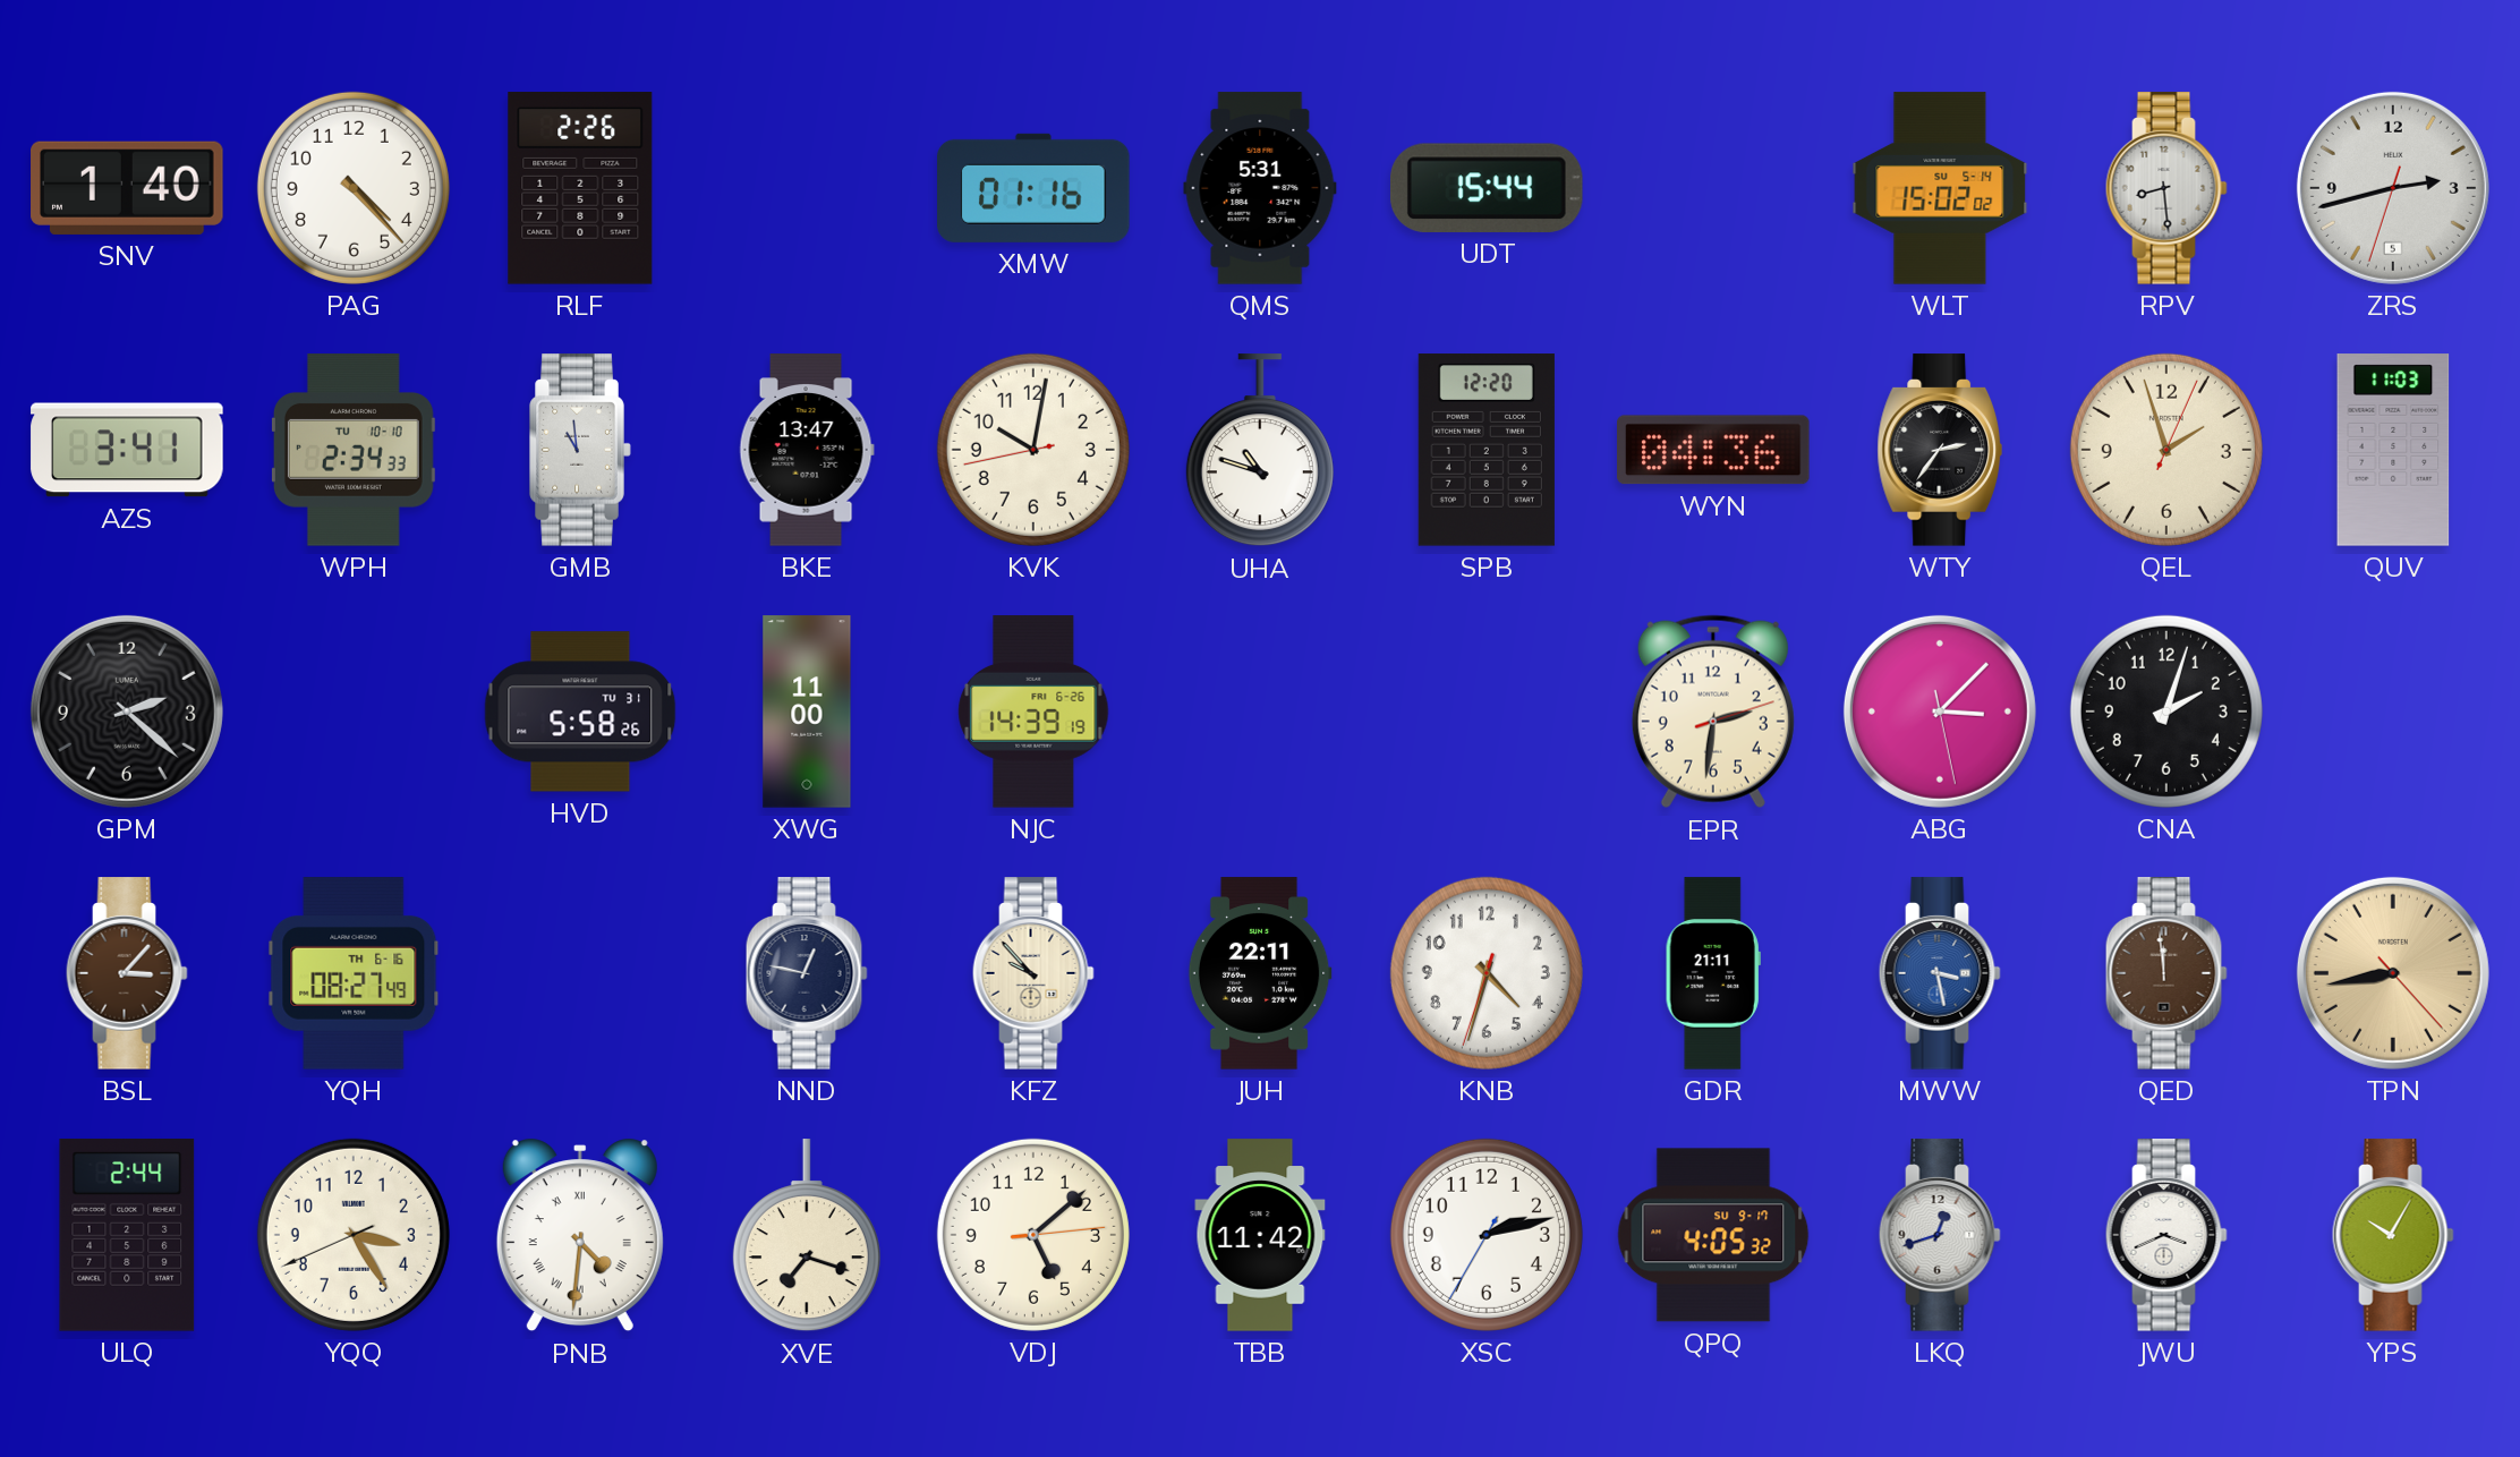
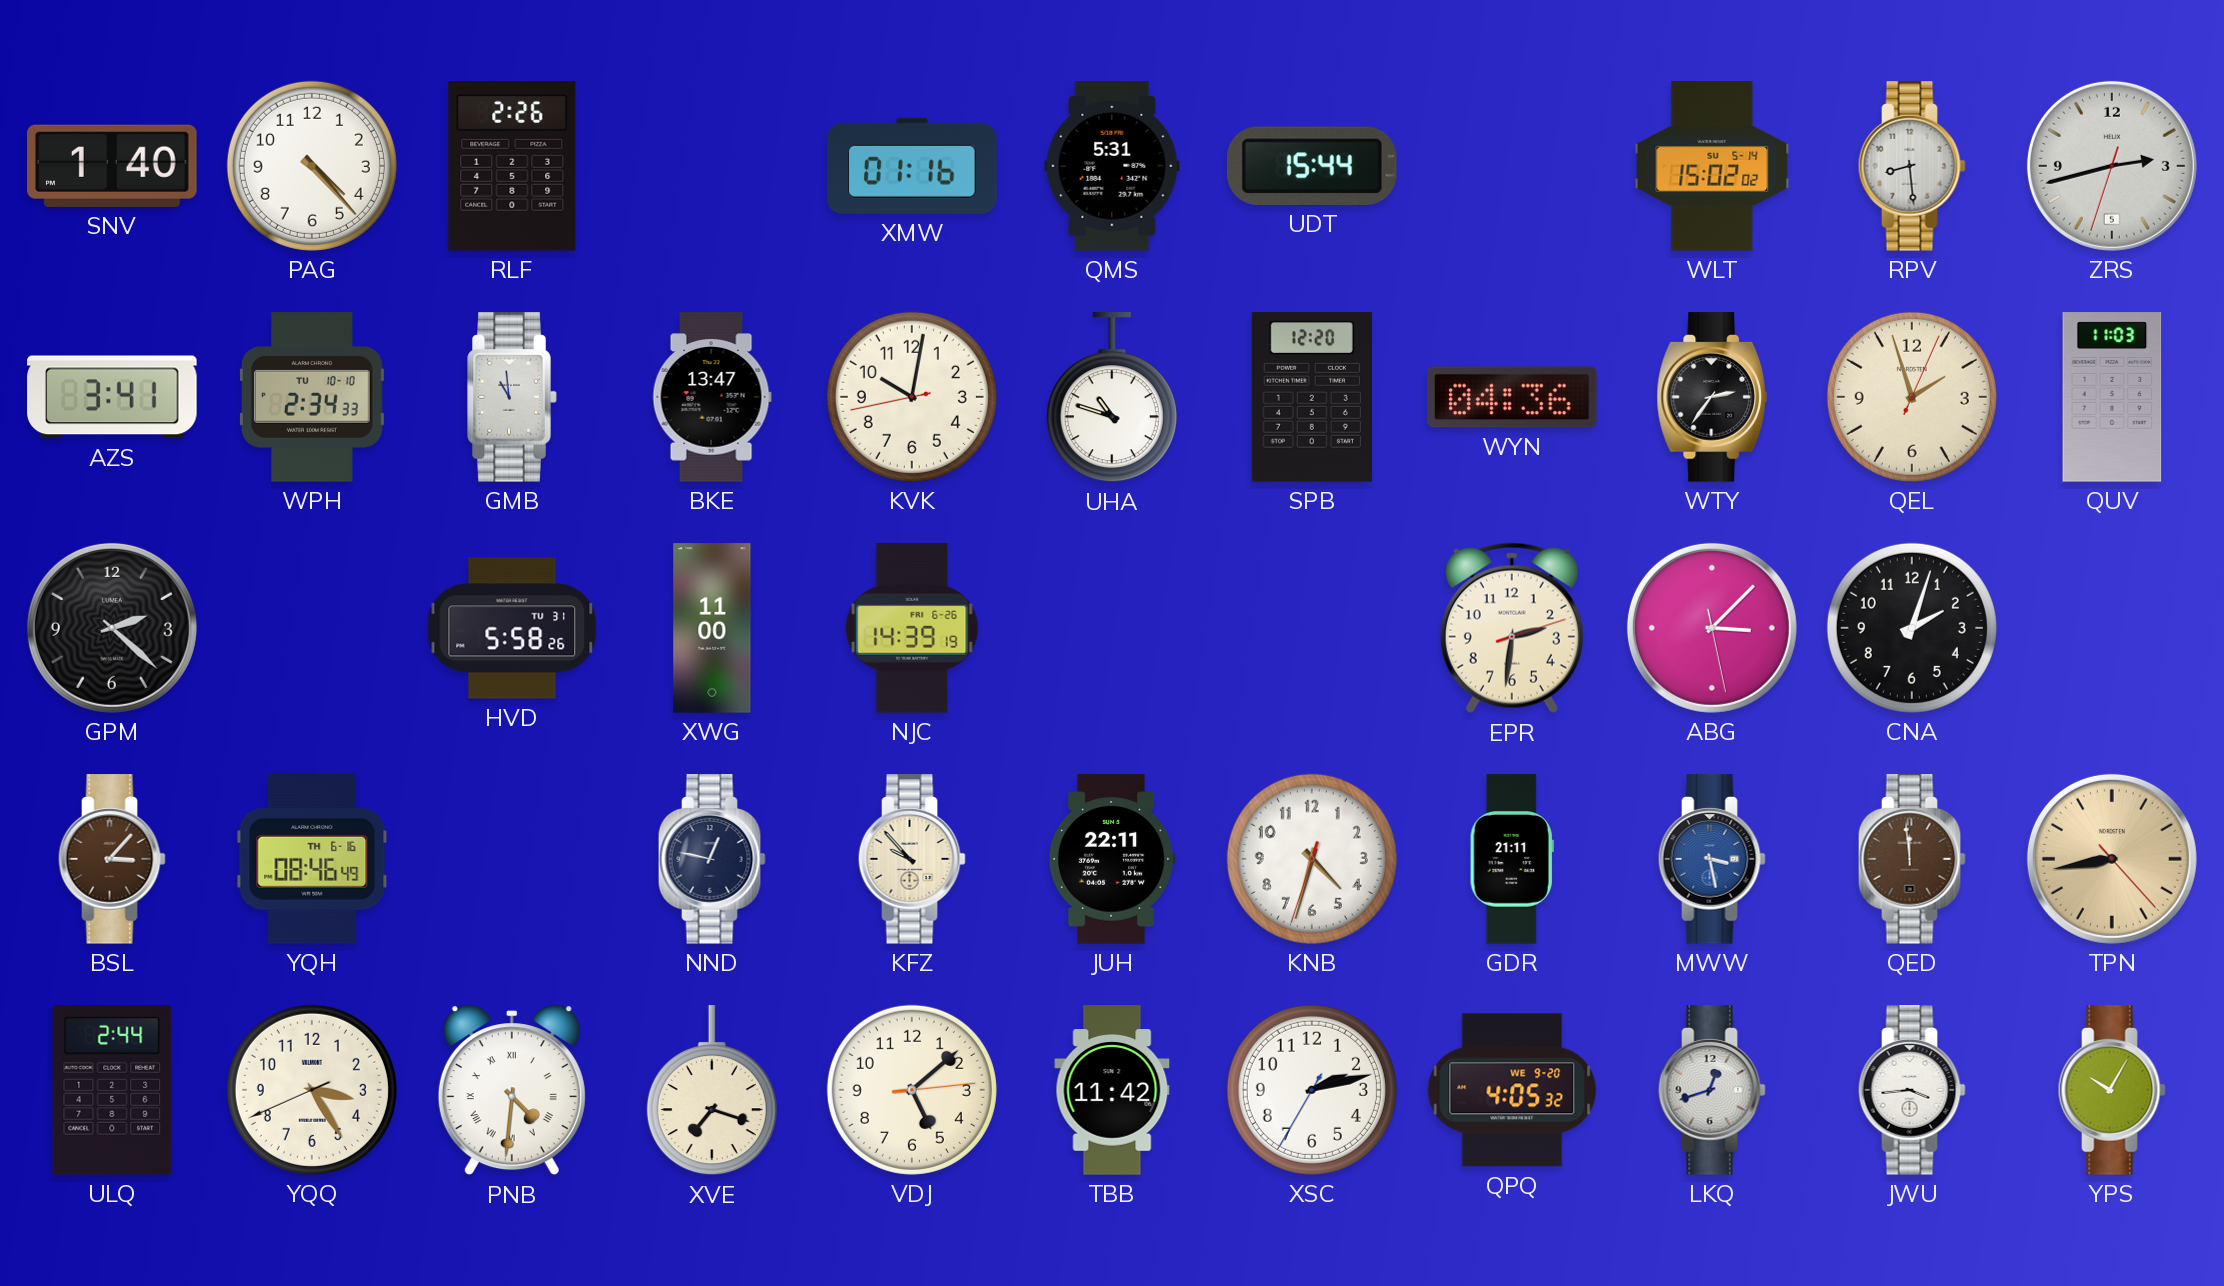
YQH: 08:27 -> 08:46
QPQ date: SU 9-17 -> WE 9-20
JWU: 3:41 -> 3:44
